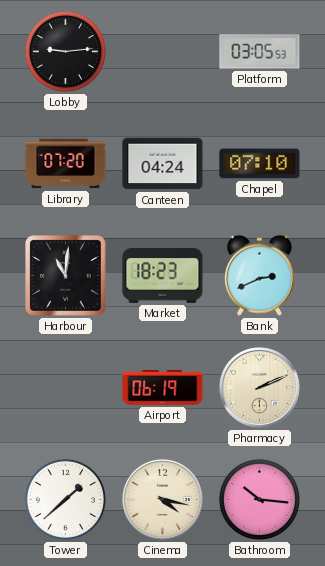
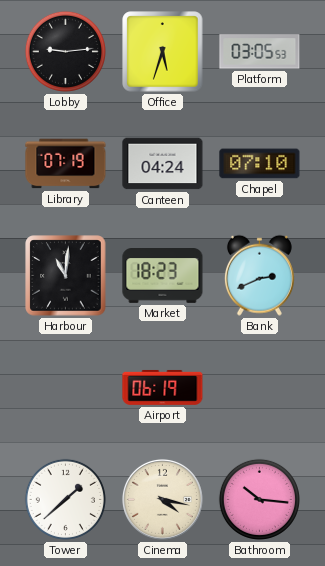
Office: none -> 5:33
Library: 07:20 -> 07:19
Pharmacy: 2:11 -> none
